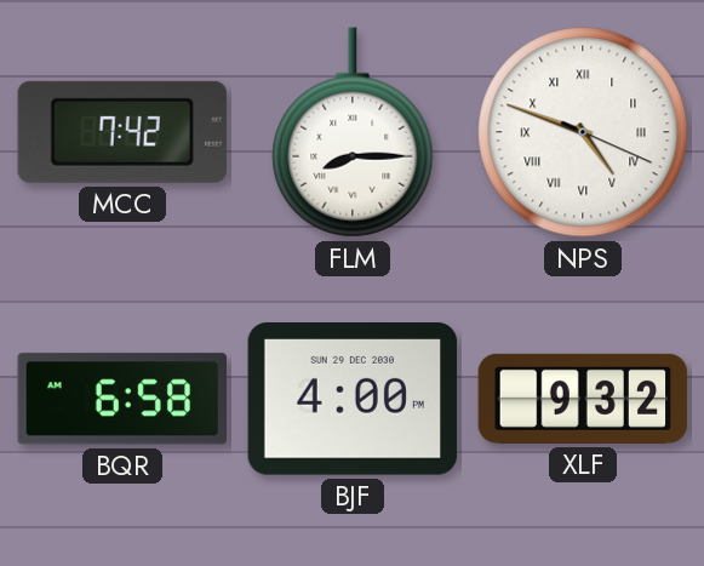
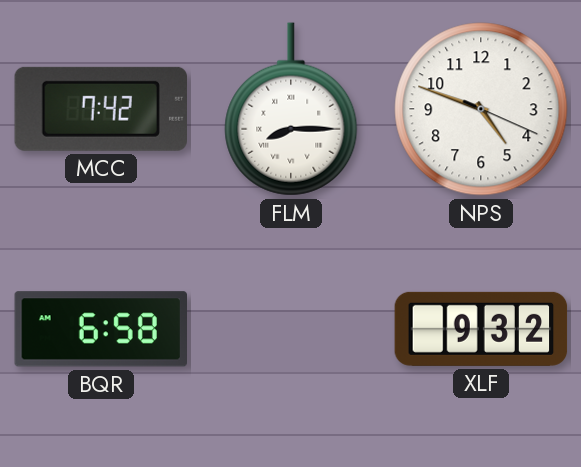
NPS numerals: Roman -> Arabic
BJF: 4:00 -> none
